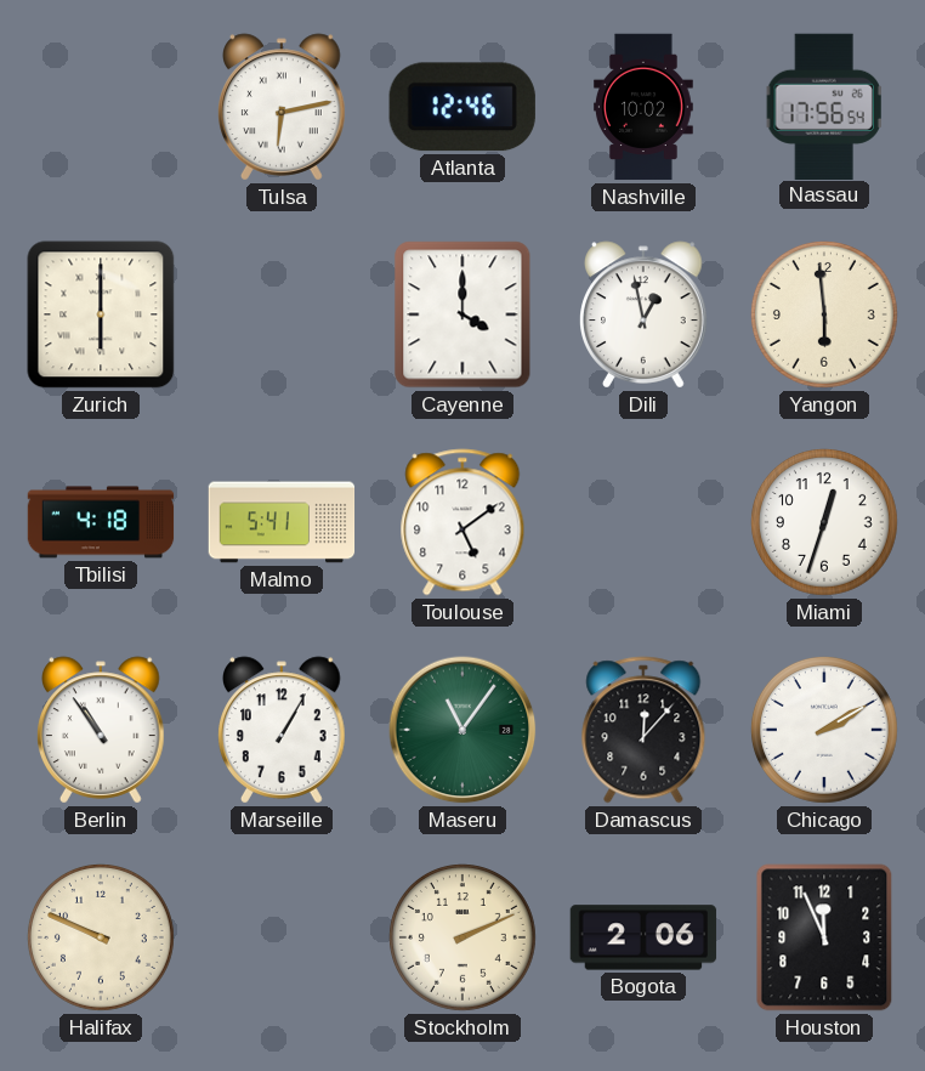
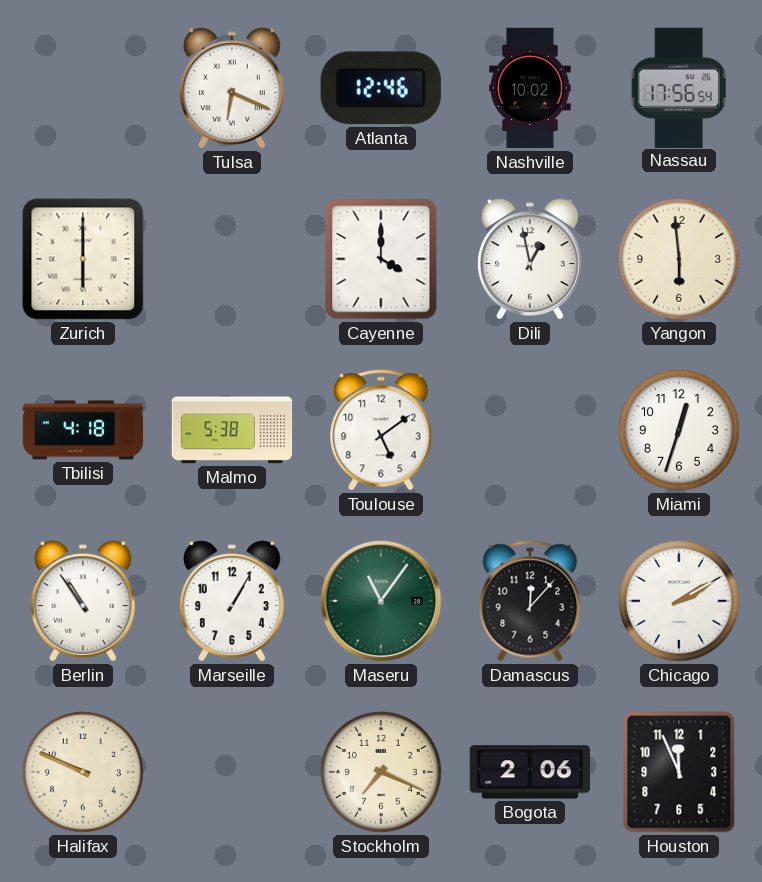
Tulsa: 6:13 -> 6:19
Malmo: 5:41 -> 5:38
Stockholm: 2:11 -> 7:19
